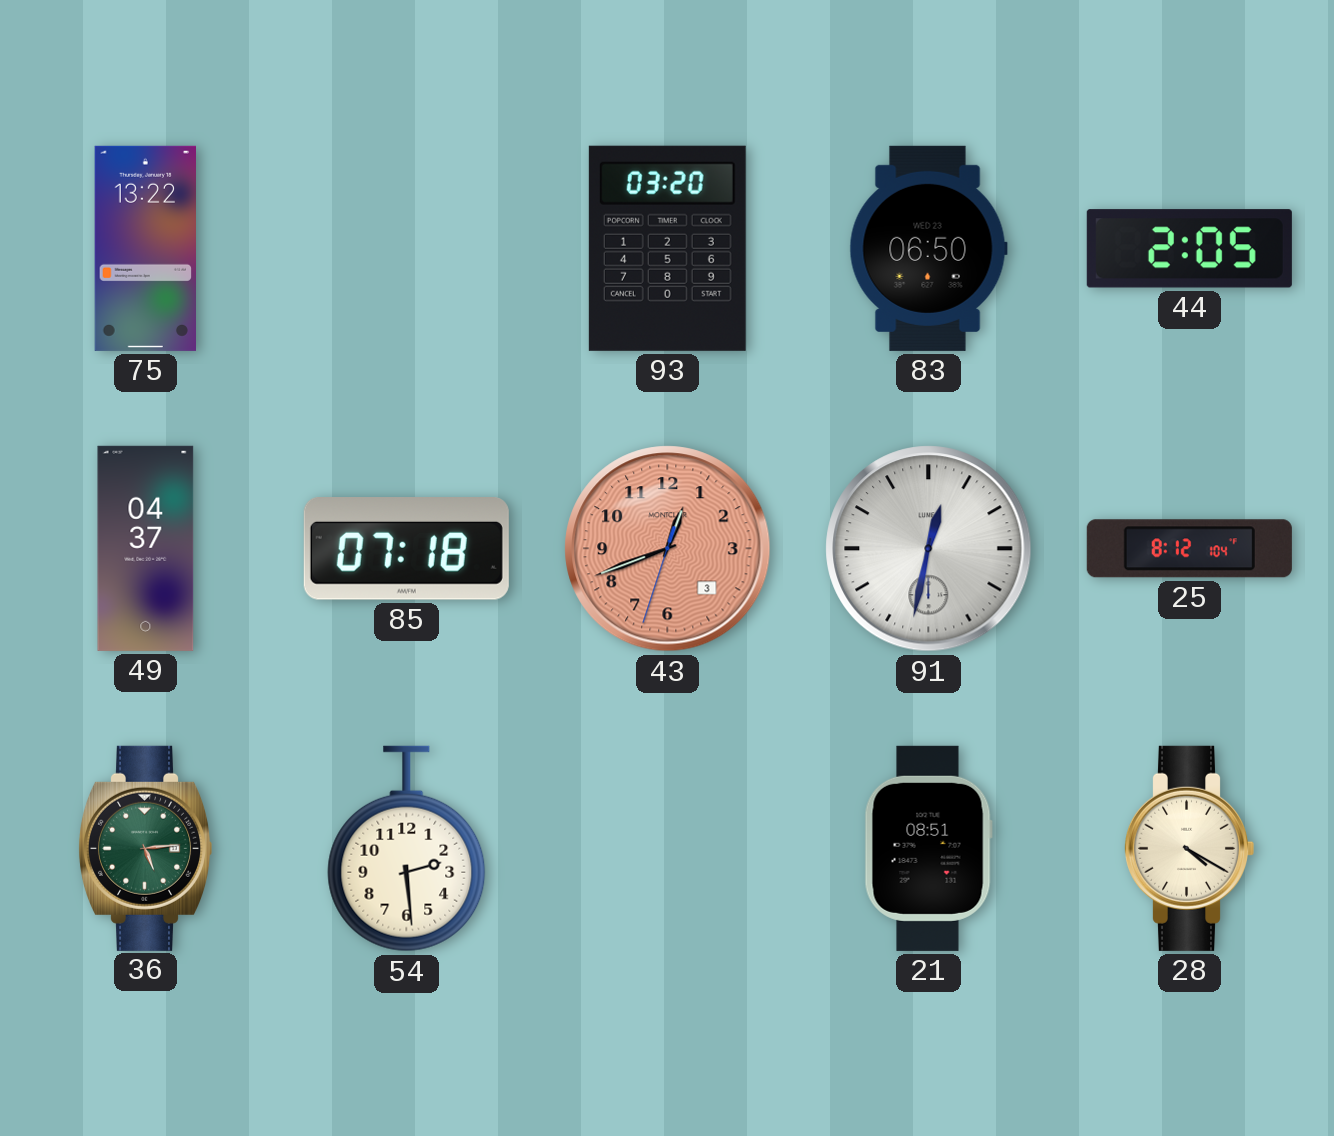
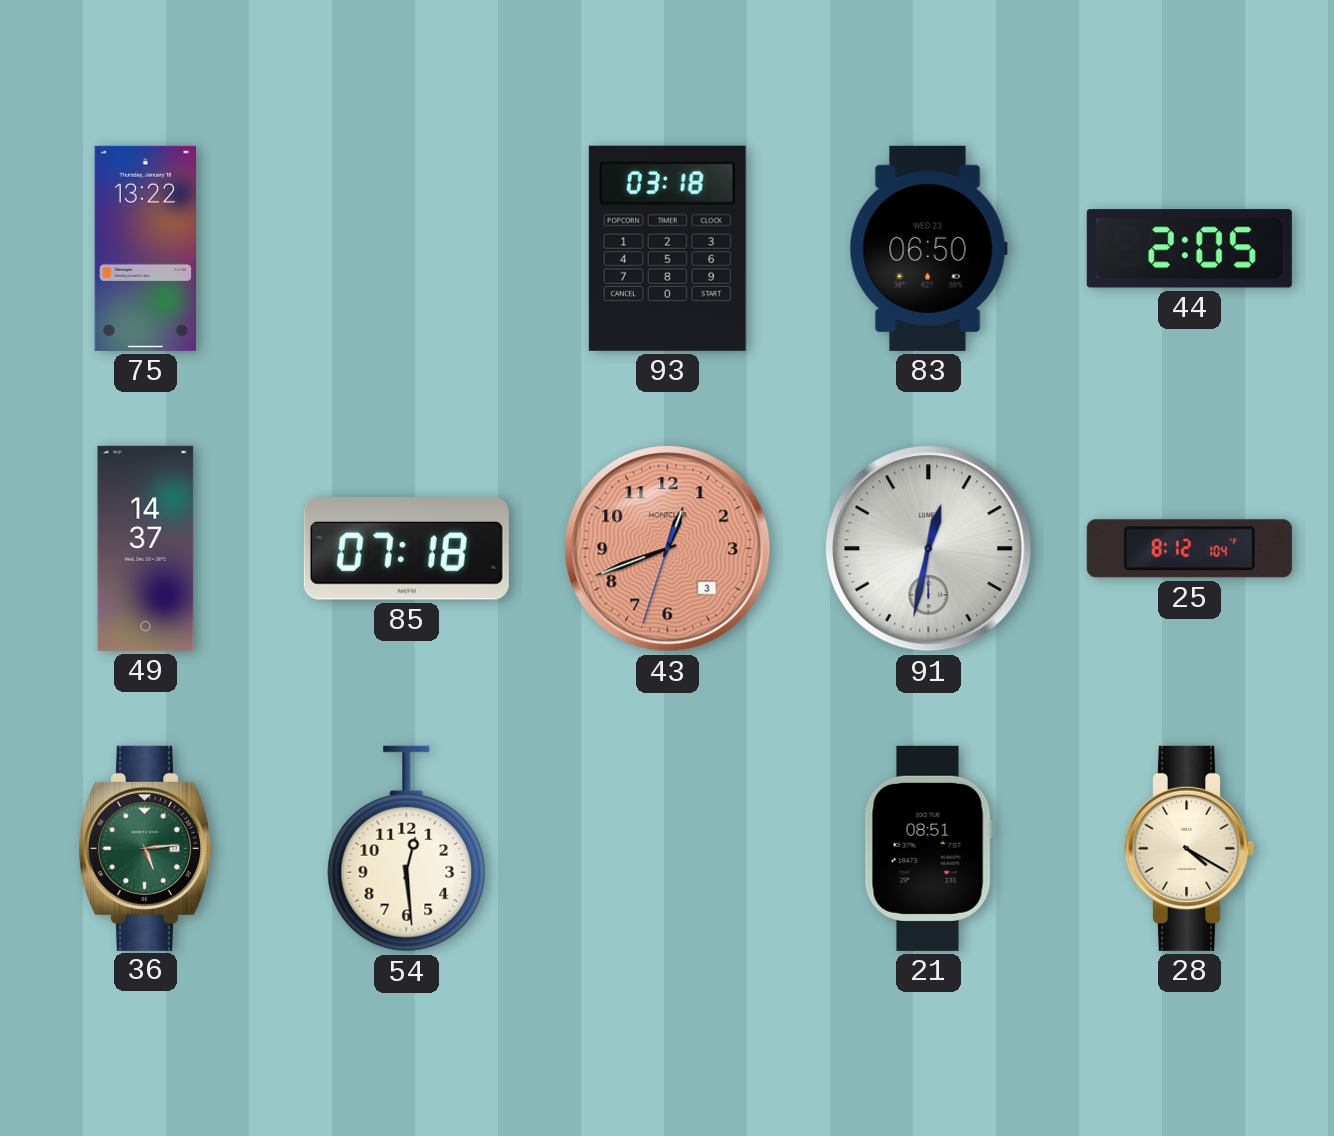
93: 03:20 -> 03:18
49: 04:37 -> 14:37
54: 2:29 -> 12:29
